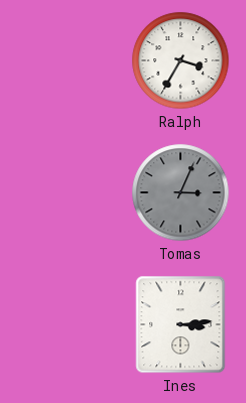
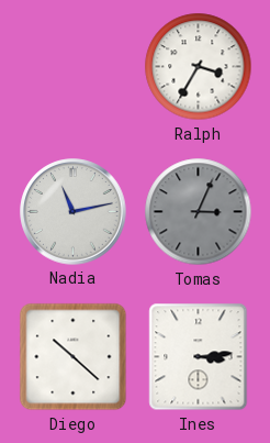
Nadia: none -> 11:13
Diego: none -> 10:22
